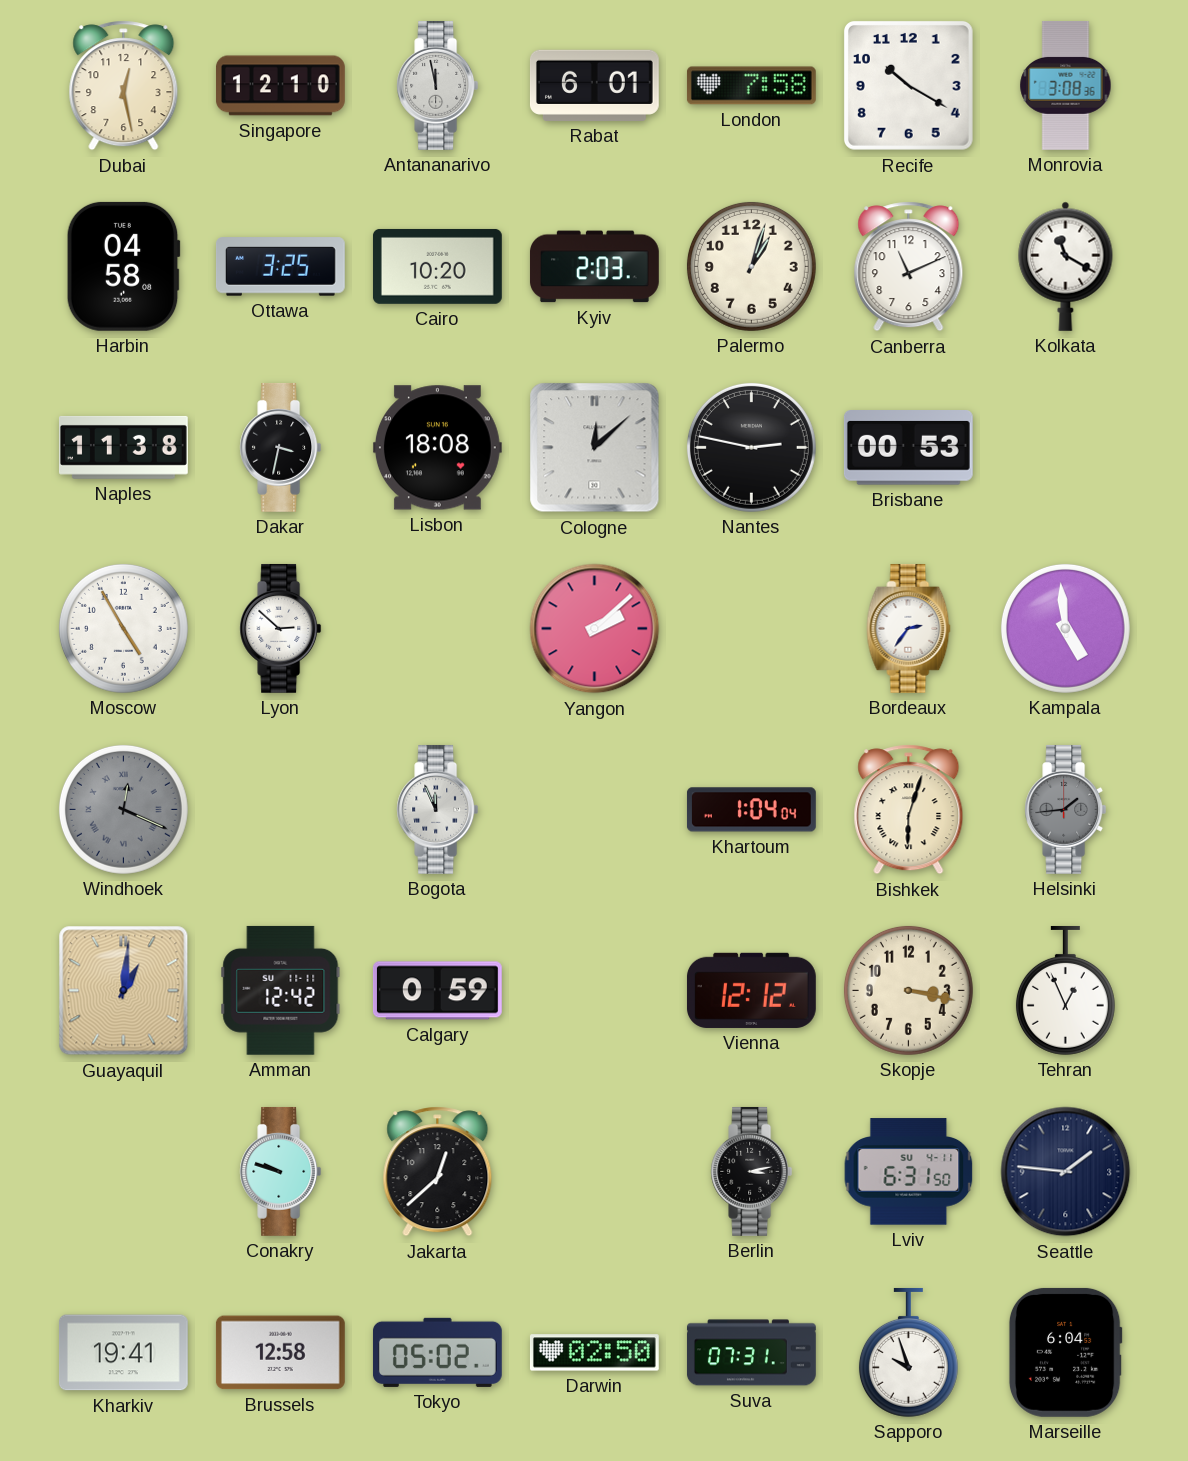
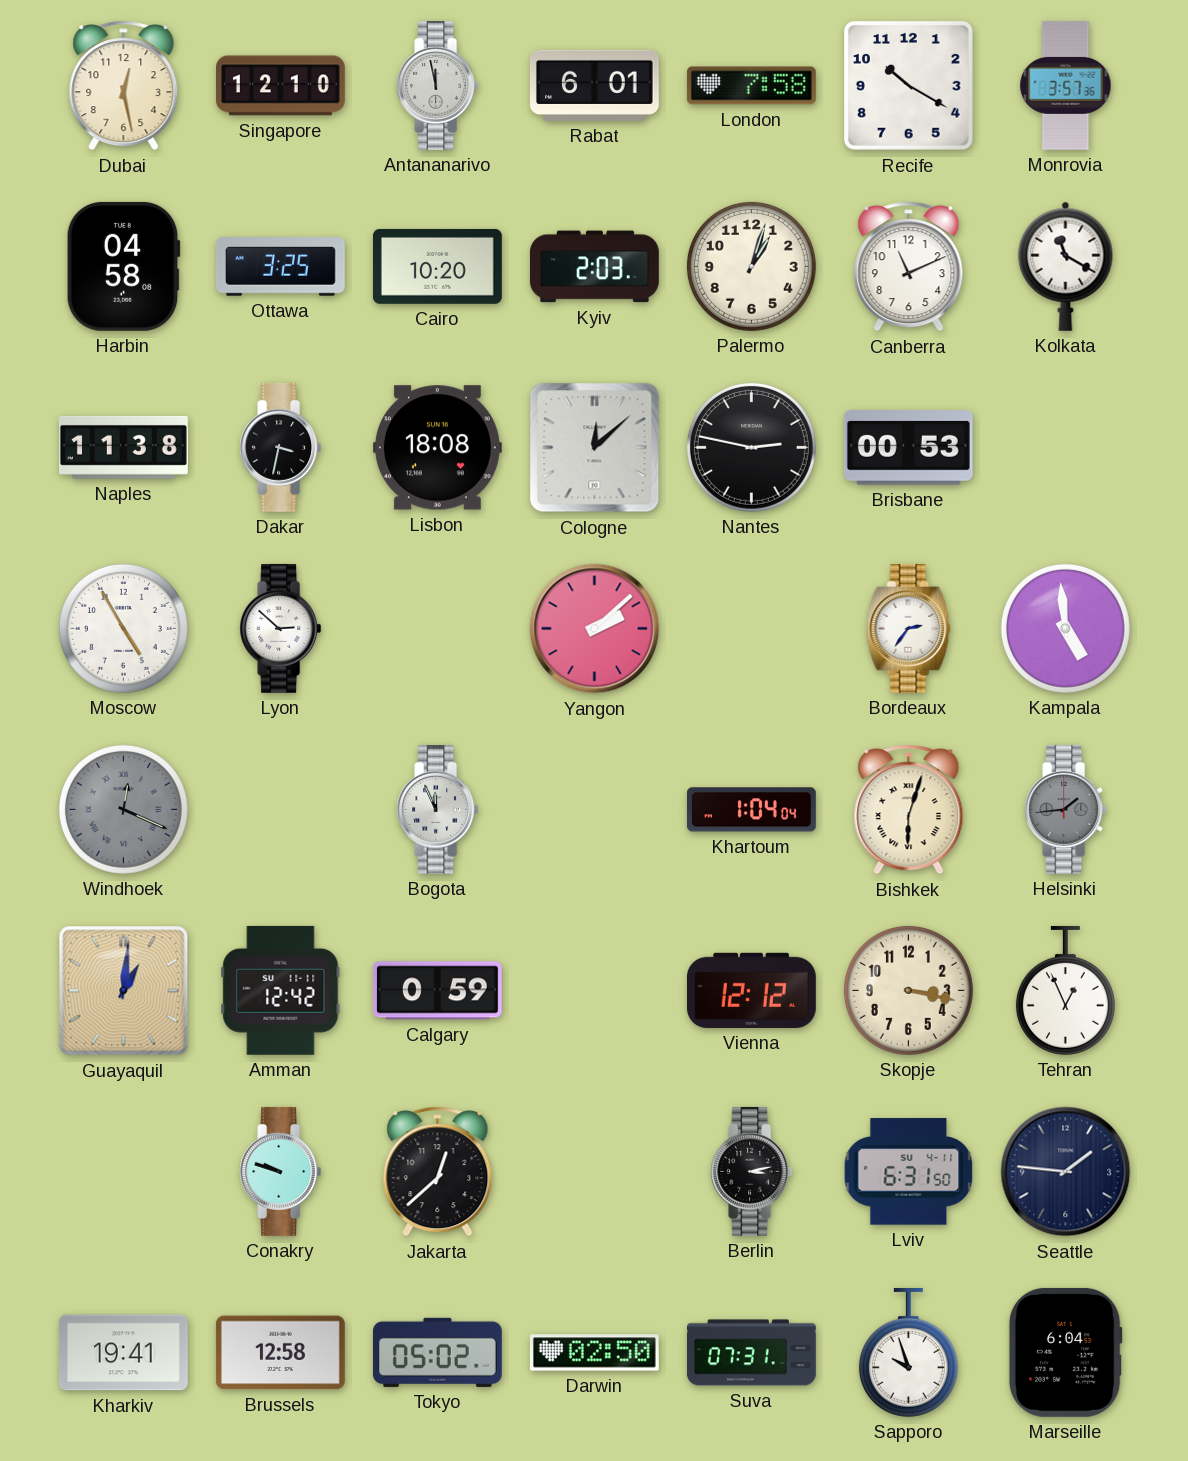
Monrovia: 3:08 -> 3:57
